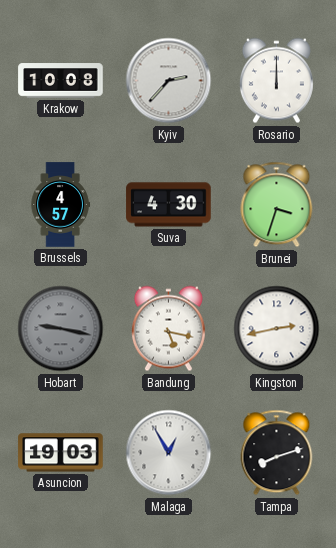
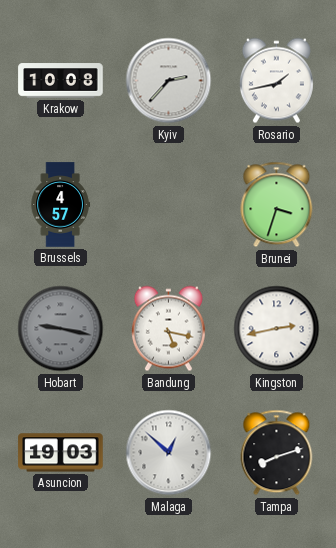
Rosario: 12:00 -> 1:43
Suva: 4:30 -> none
Malaga: 12:55 -> 12:52
